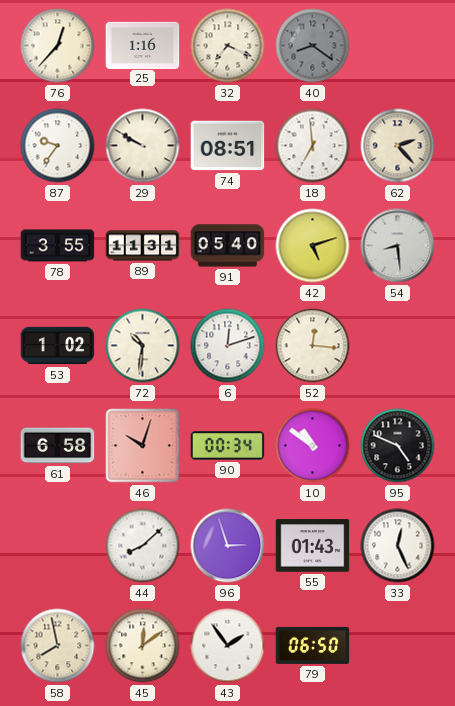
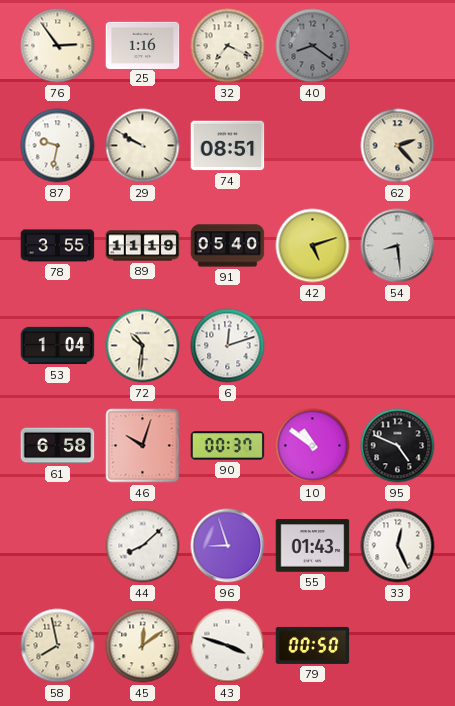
76: 12:37 -> 2:54
87: 9:36 -> 9:32
18: 6:59 -> none
89: 11:31 -> 11:19
53: 1:02 -> 1:04
52: 12:16 -> none
90: 00:34 -> 00:37
96: 2:57 -> 8:57
43: 1:54 -> 3:48
79: 06:50 -> 00:50
